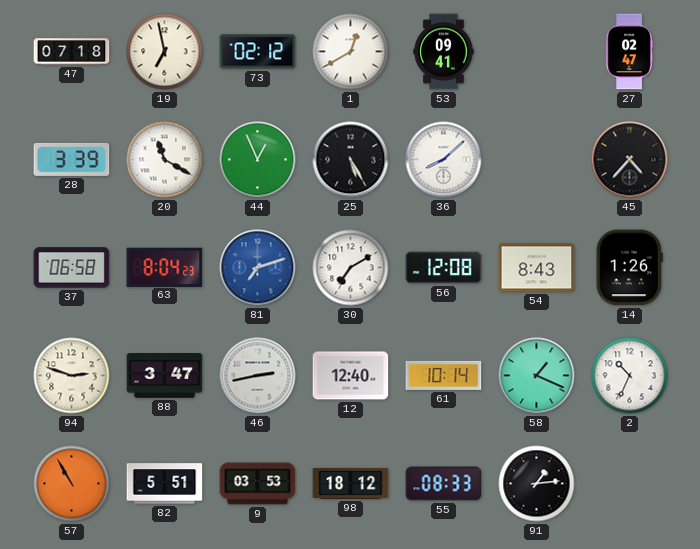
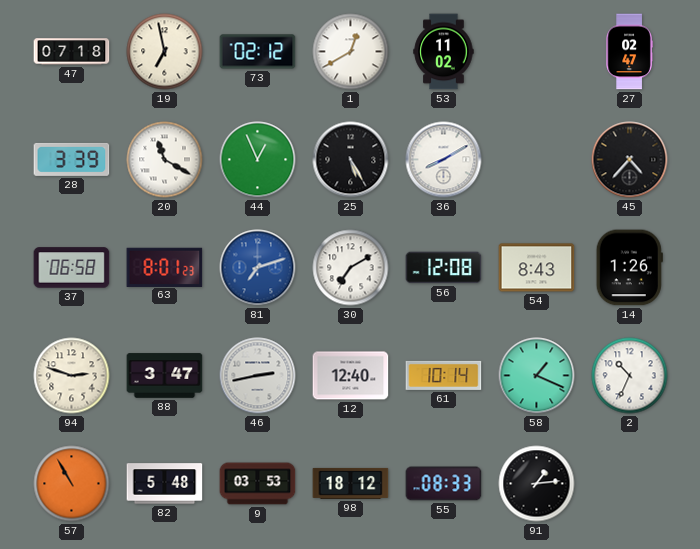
53: 09:41 -> 11:02
36: 8:08 -> 8:10
63: 8:04 -> 8:01
82: 5:51 -> 5:48
